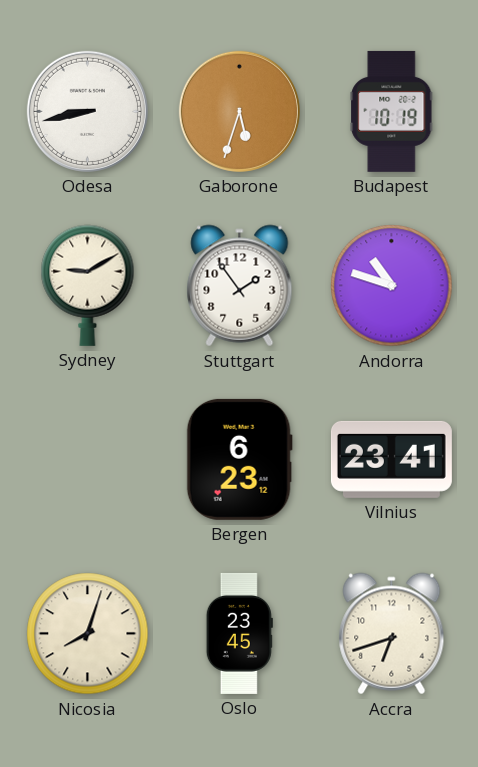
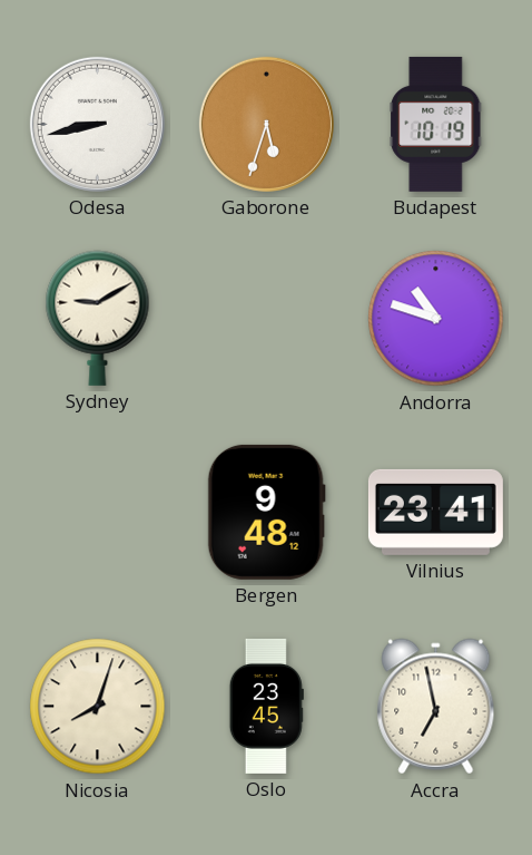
Stuttgart: 1:54 -> none
Bergen: 6:23 -> 9:48
Accra: 6:42 -> 6:58
